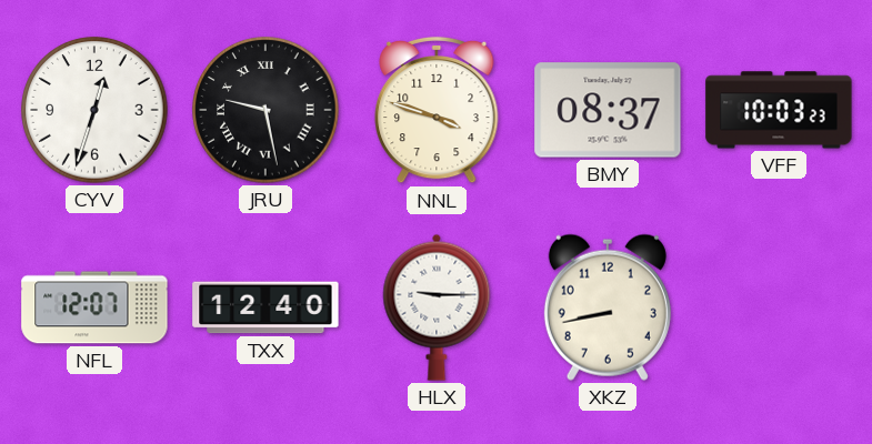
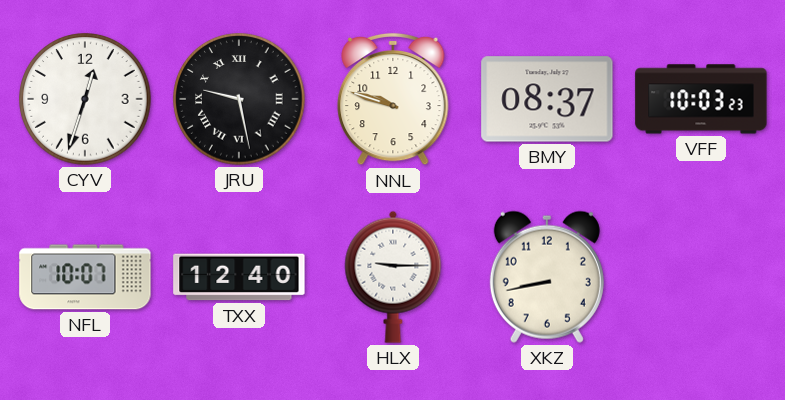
NNL: 3:48 -> 9:48
NFL: 12:07 -> 10:07
